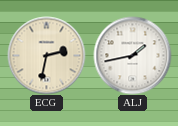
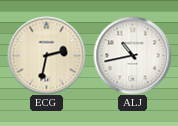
ALJ: 1:43 -> 10:43
